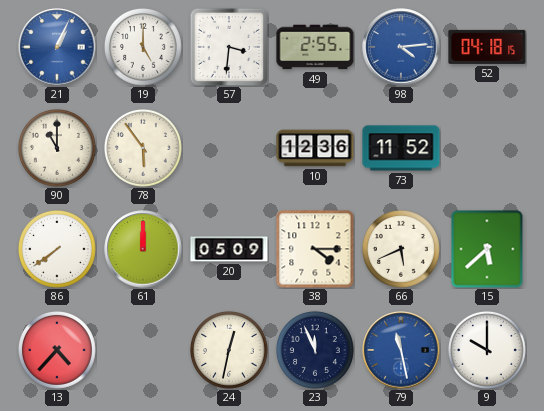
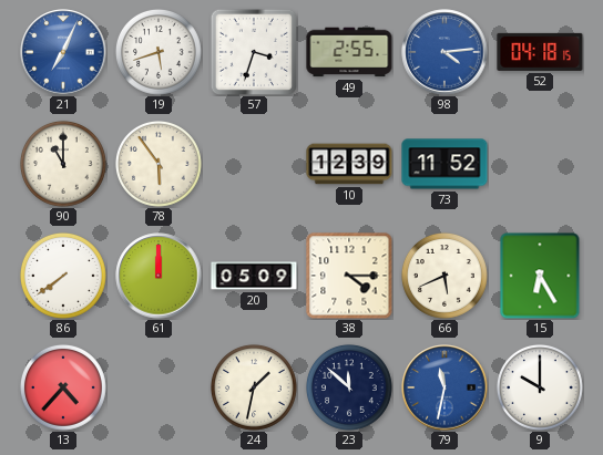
21: 1:04 -> 7:04
19: 5:00 -> 5:42
57: 3:31 -> 3:33
10: 12:36 -> 12:39
15: 5:38 -> 6:25
24: 12:32 -> 1:32
23: 11:56 -> 11:52
79: 11:28 -> 11:32
